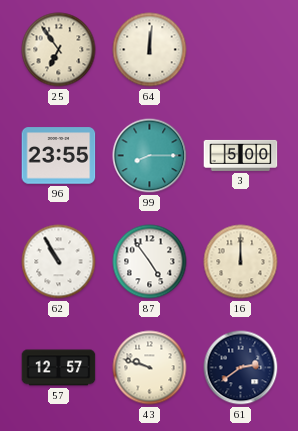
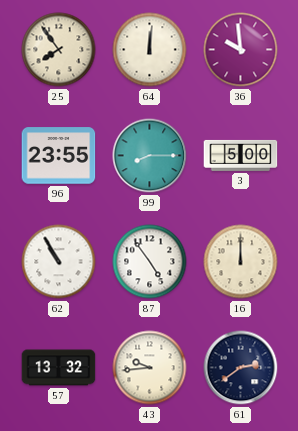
25: 6:54 -> 7:54
36: none -> 9:59
57: 12:57 -> 13:32
43: 9:48 -> 9:44
